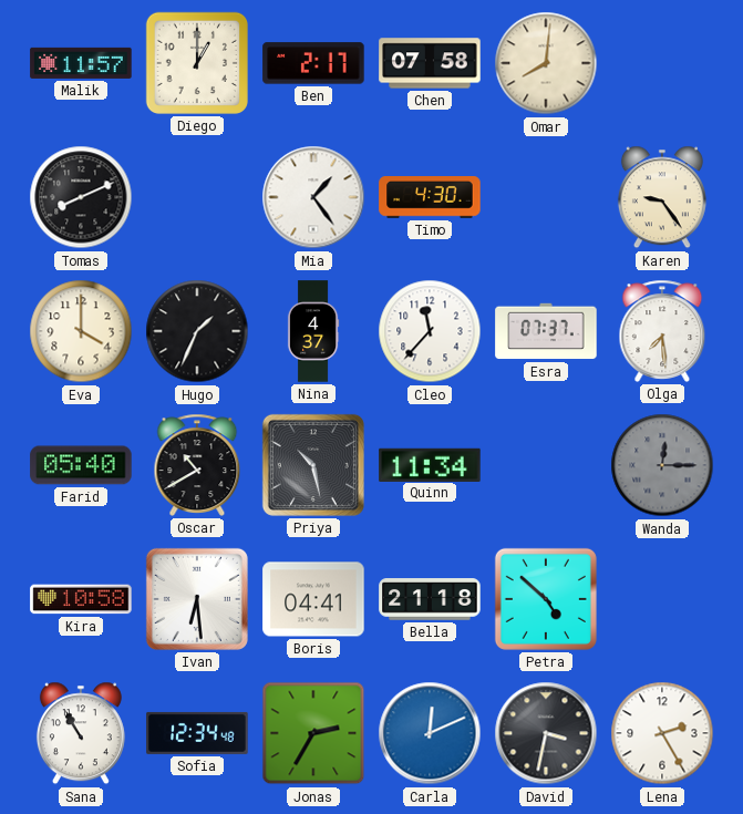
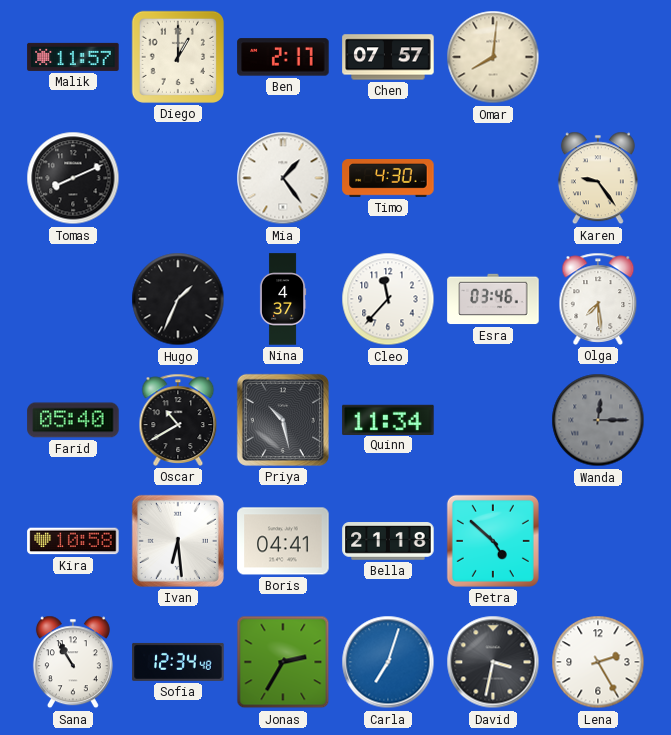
Chen: 07:58 -> 07:57
Eva: 4:00 -> none
Esra: 07:37 -> 03:46
Carla: 12:11 -> 7:03
